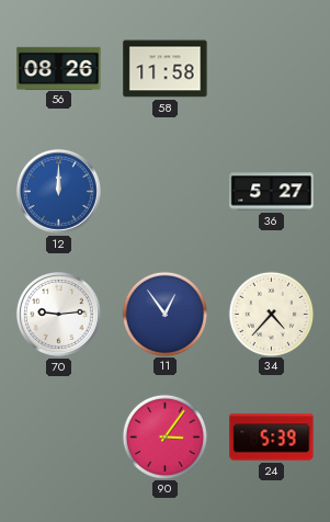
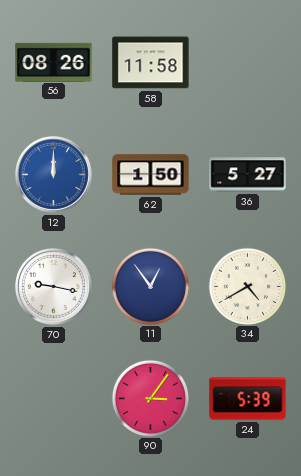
62: none -> 1:50
70: 9:14 -> 9:17
34: 4:37 -> 4:40
